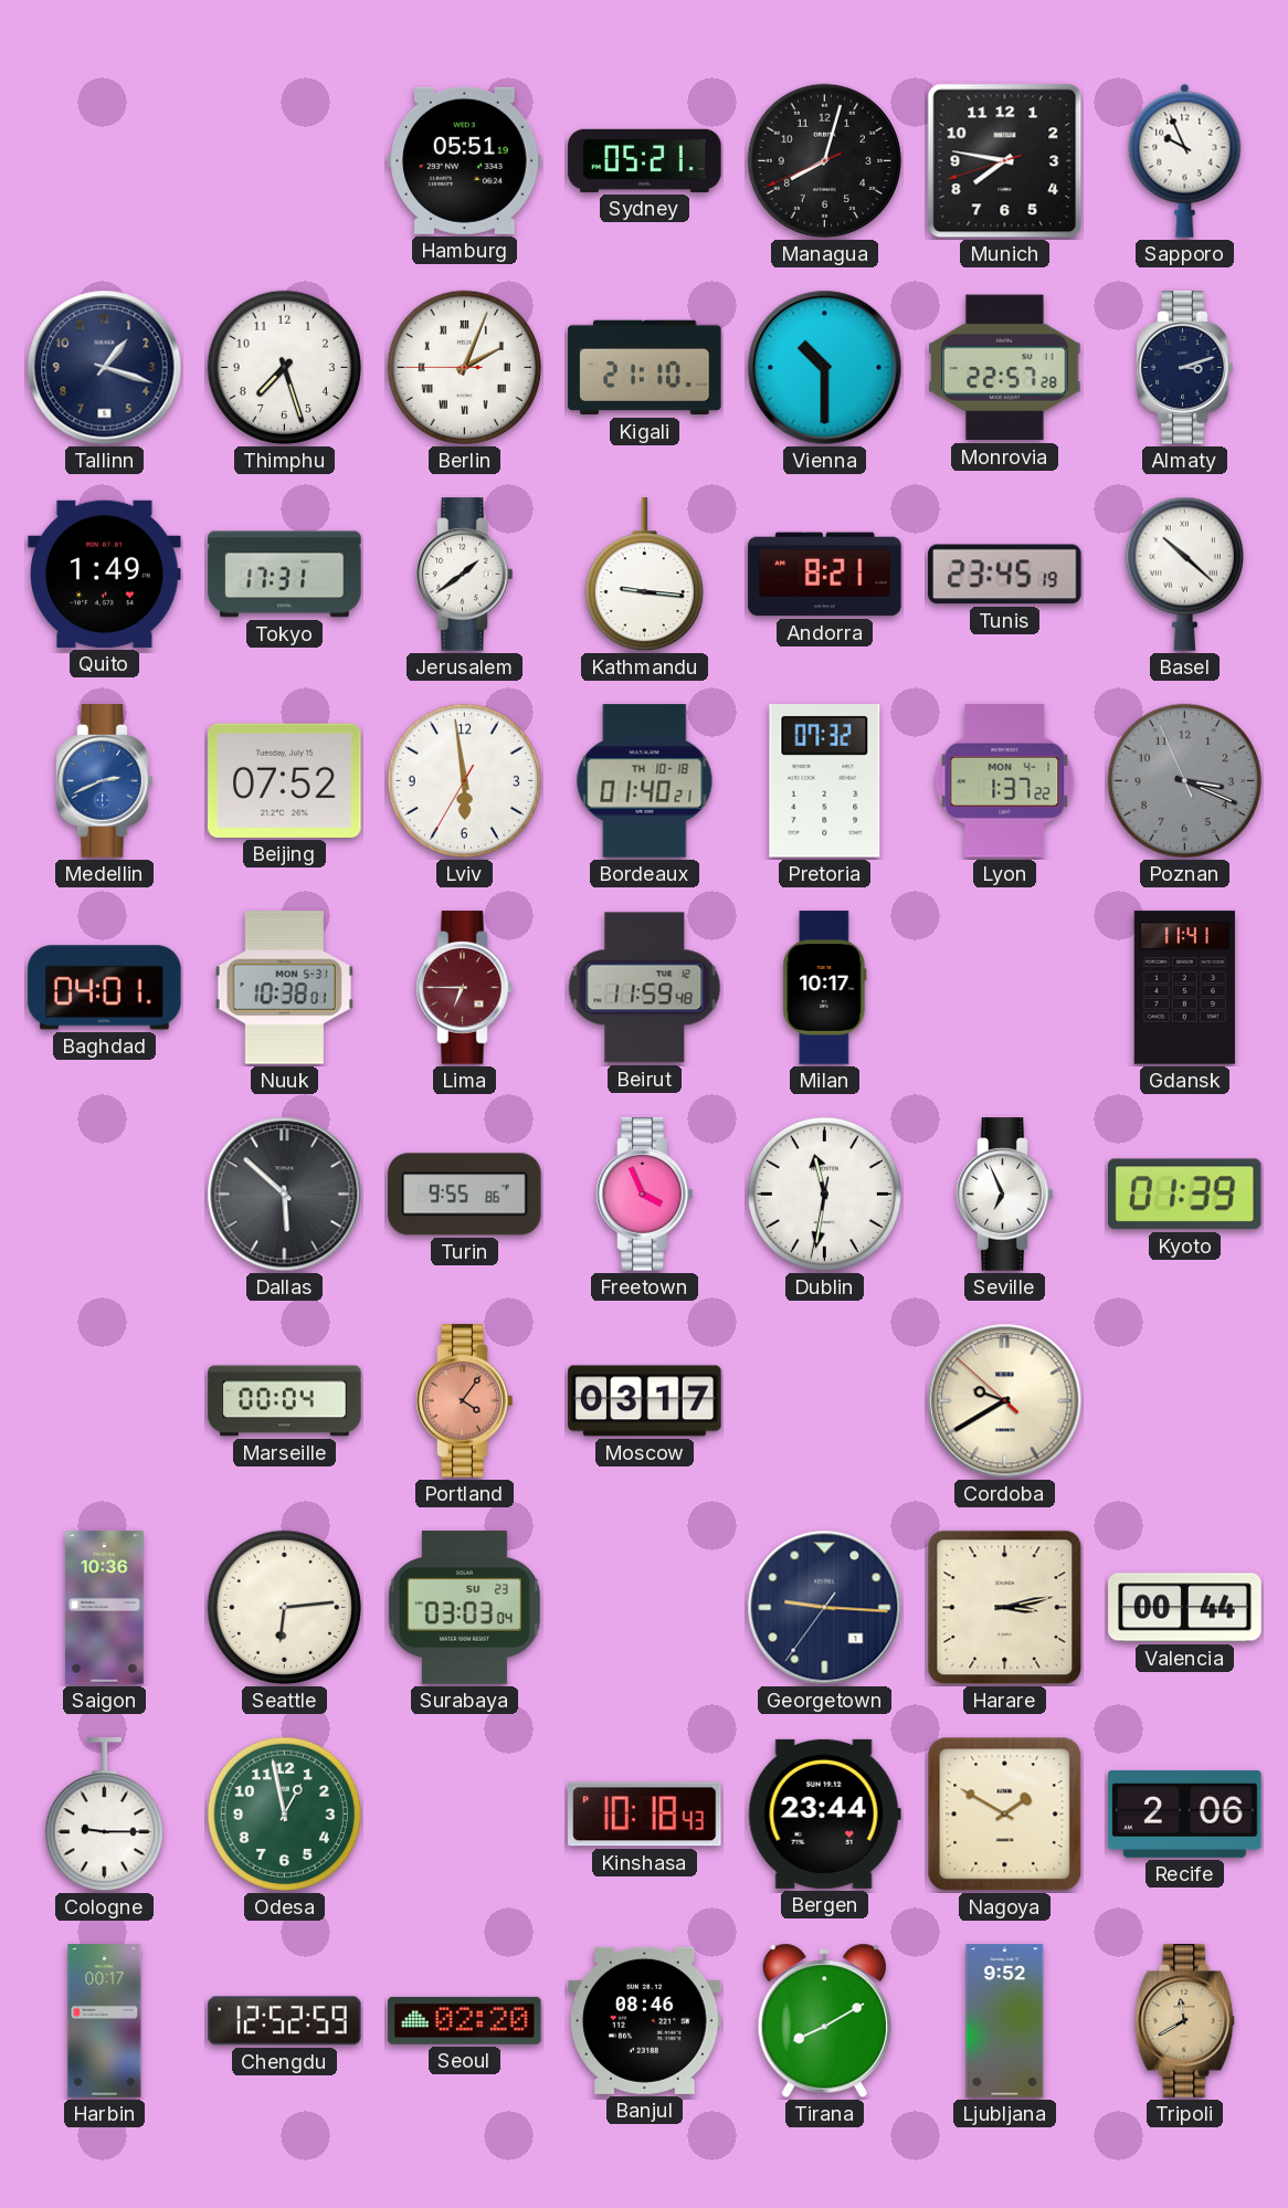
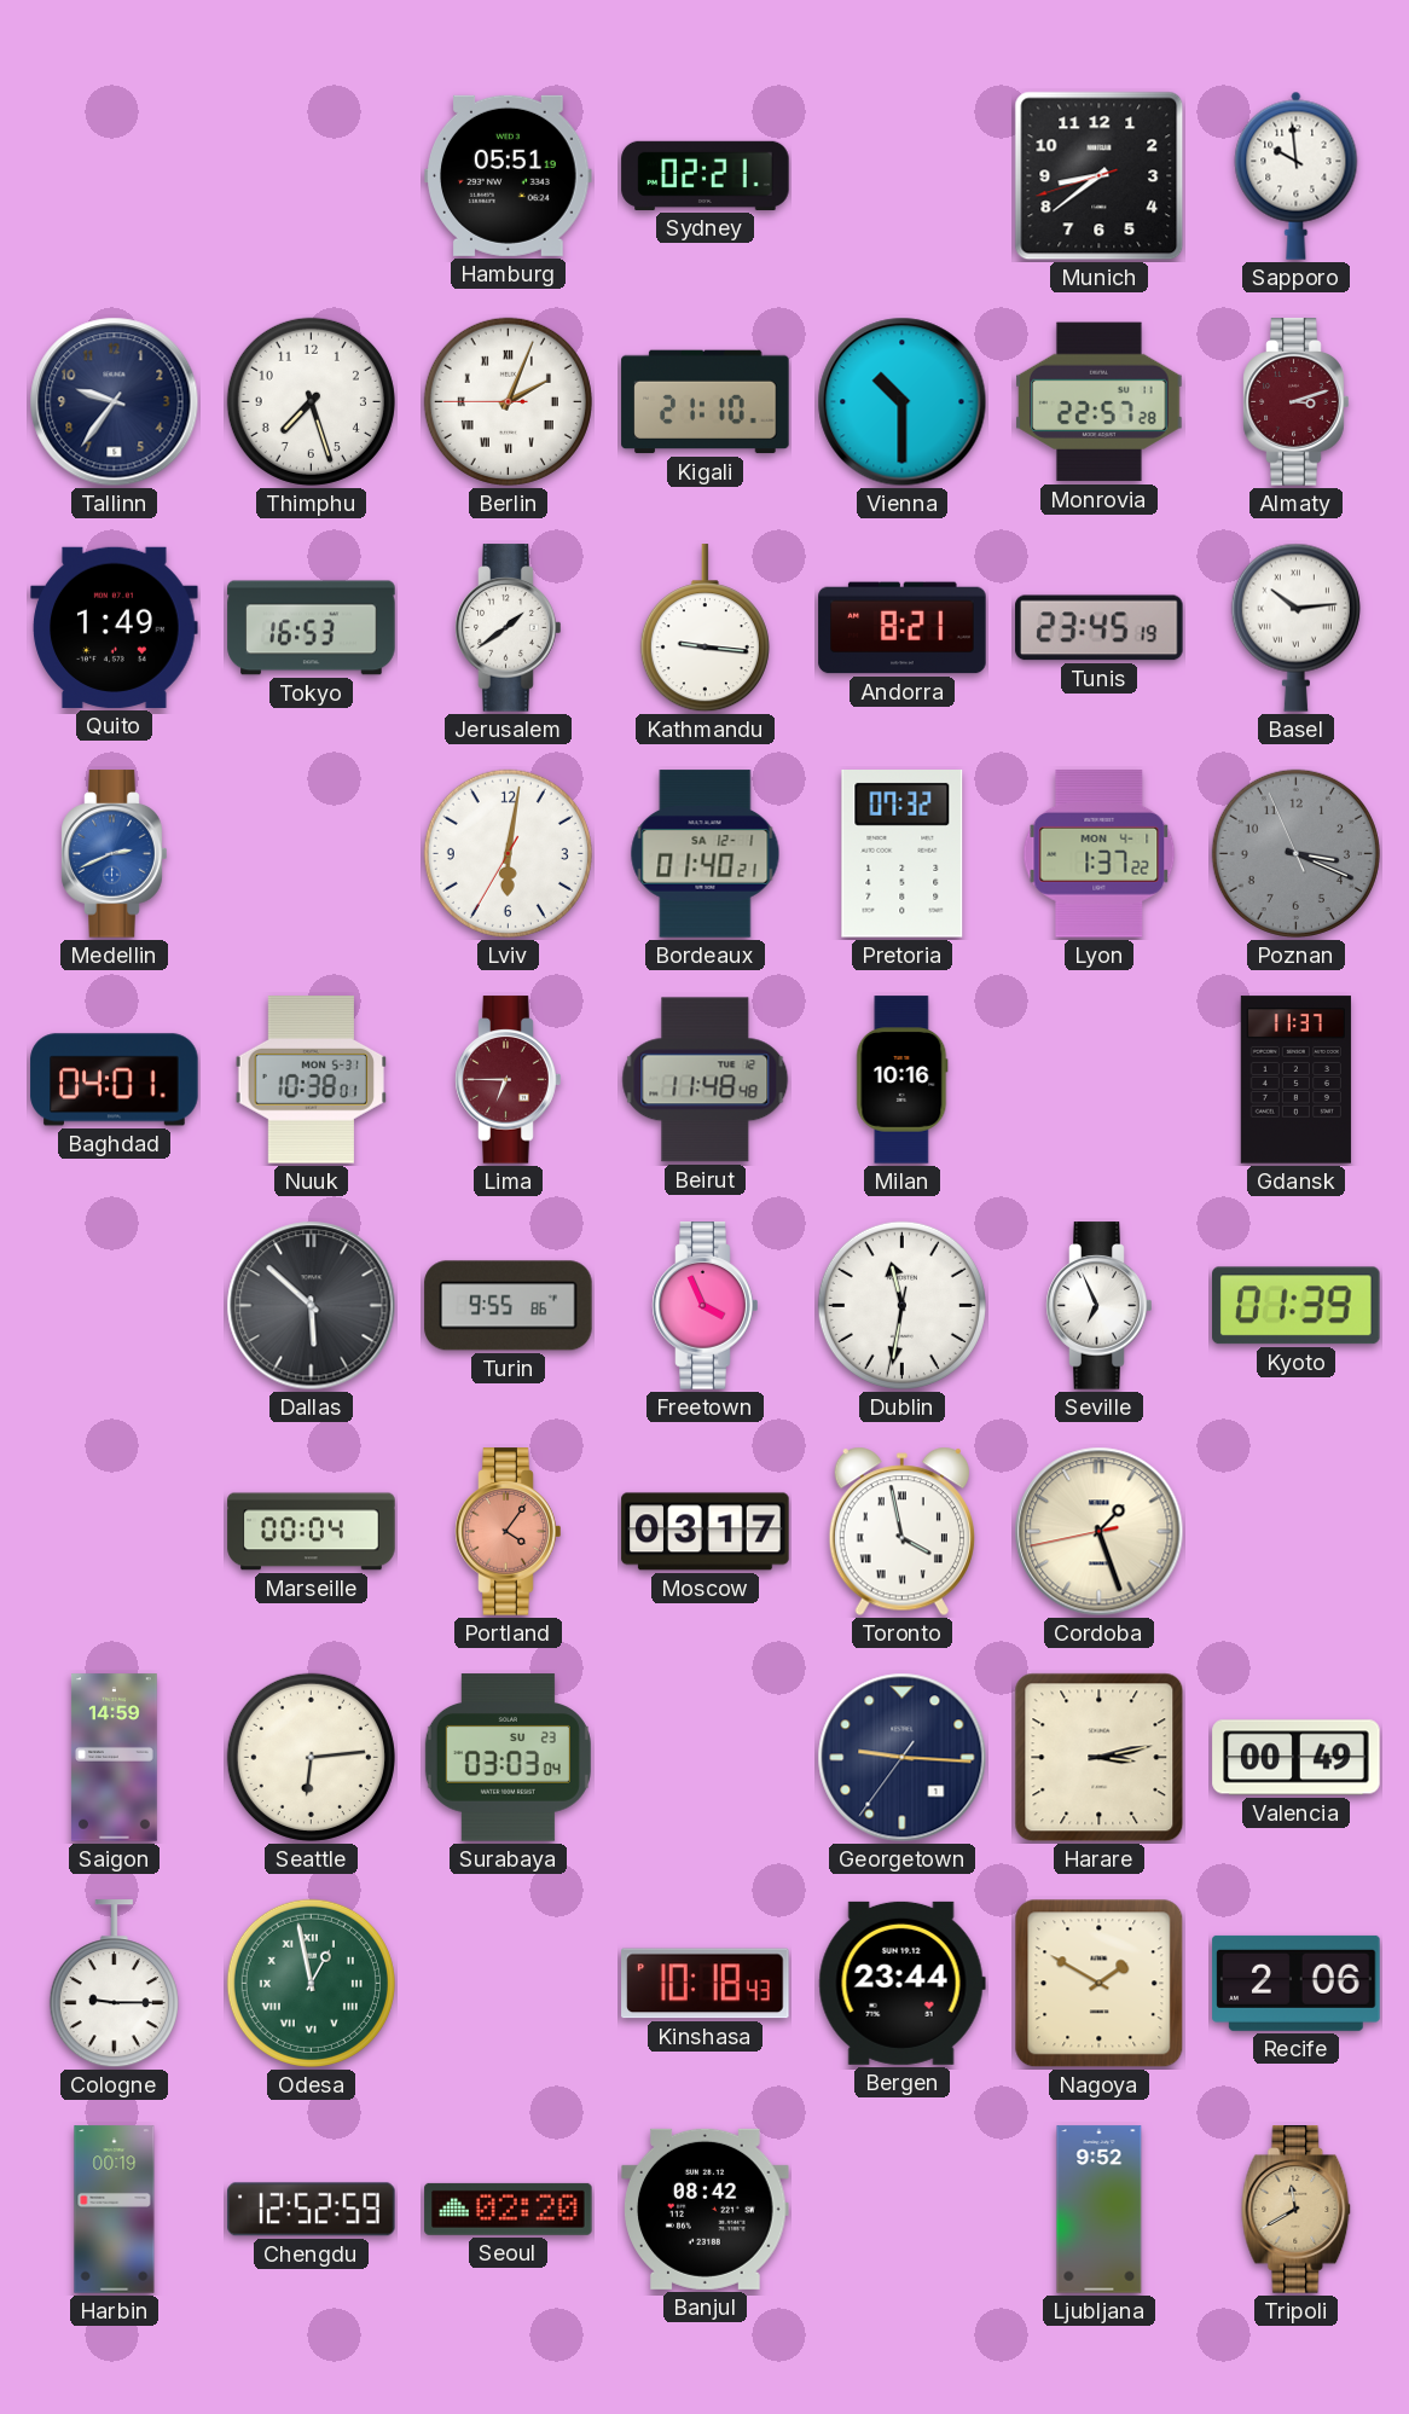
Sydney: 05:21 -> 02:21
Managua: 8:02 -> none
Munich: 7:46 -> 8:38
Sapporo: 9:56 -> 9:59
Tallinn: 1:18 -> 9:36
Almaty dial: navy -> burgundy
Tokyo: 17:31 -> 16:53
Basel: 10:22 -> 10:14
Beijing: 07:52 -> none
Lviv: 5:58 -> 6:01
Bordeaux date: TH 10-18 -> SA 12-1
Beirut: 11:59 -> 11:48
Milan: 10:17 -> 10:16
Gdansk: 11:41 -> 11:37
Toronto: none -> 3:58
Cordoba: 9:39 -> 1:26
Saigon: 10:36 -> 14:59
Valencia: 00:44 -> 00:49
Odesa numerals: Arabic -> Roman
Harbin: 00:17 -> 00:19
Banjul: 08:46 -> 08:42
Tirana: 8:10 -> none
